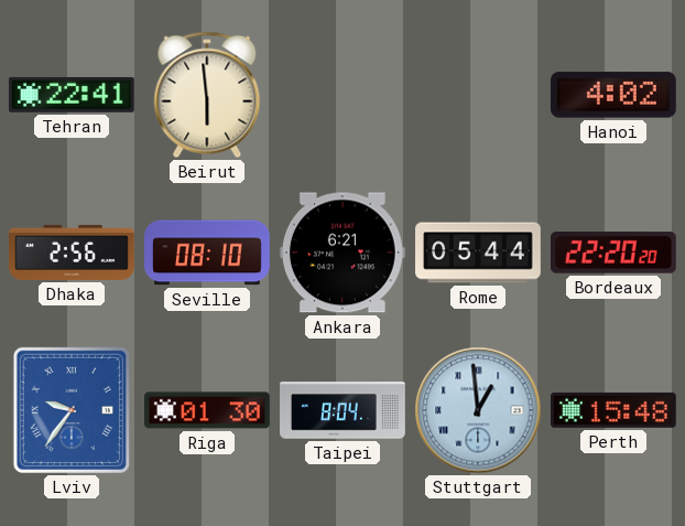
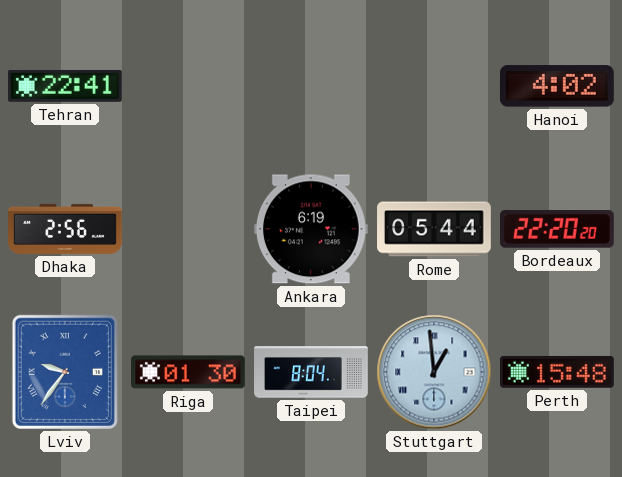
Beirut: 5:59 -> none
Seville: 08:10 -> none
Ankara: 6:21 -> 6:19
